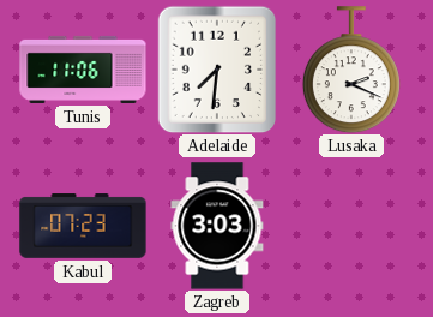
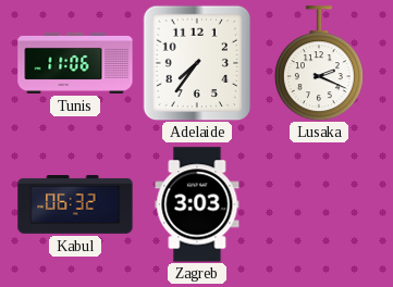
Adelaide: 7:31 -> 7:36
Kabul: 07:23 -> 06:32
